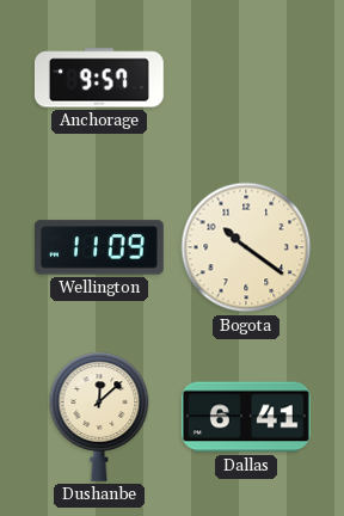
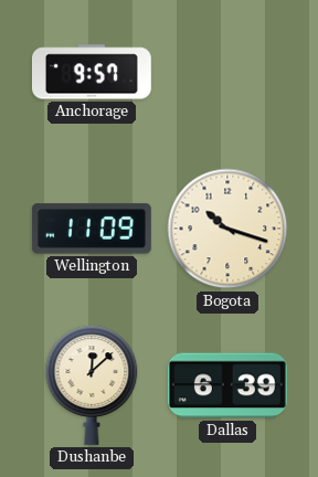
Bogota: 10:21 -> 10:18
Dallas: 6:41 -> 6:39
